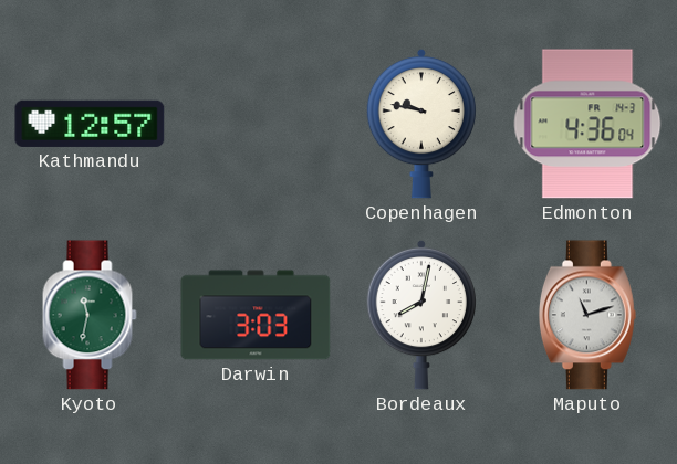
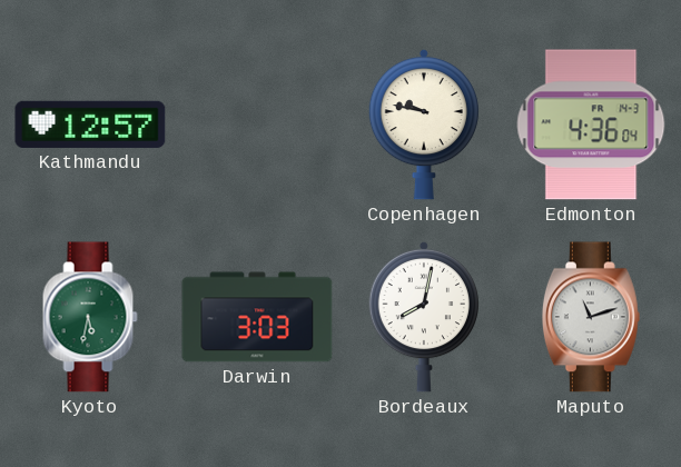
Kyoto: 11:32 -> 5:32
